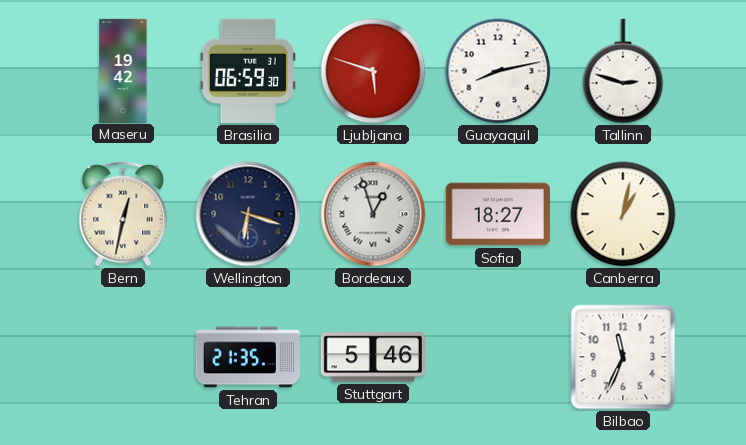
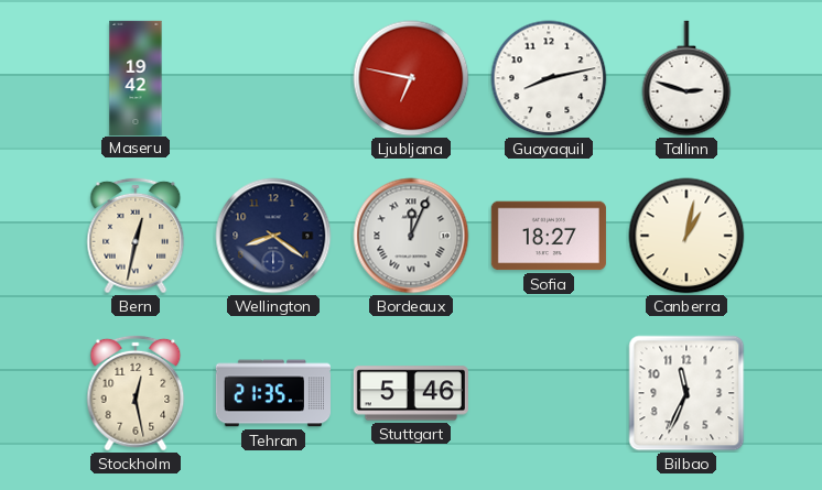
Brasilia: 06:59 -> none
Ljubljana: 5:48 -> 6:47
Wellington: 6:18 -> 8:21
Bordeaux: 12:57 -> 12:04
Stockholm: none -> 12:28
